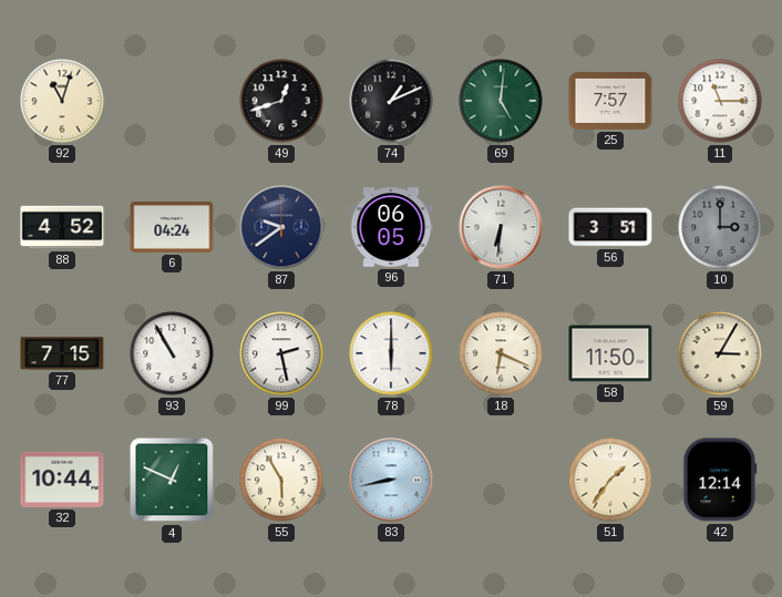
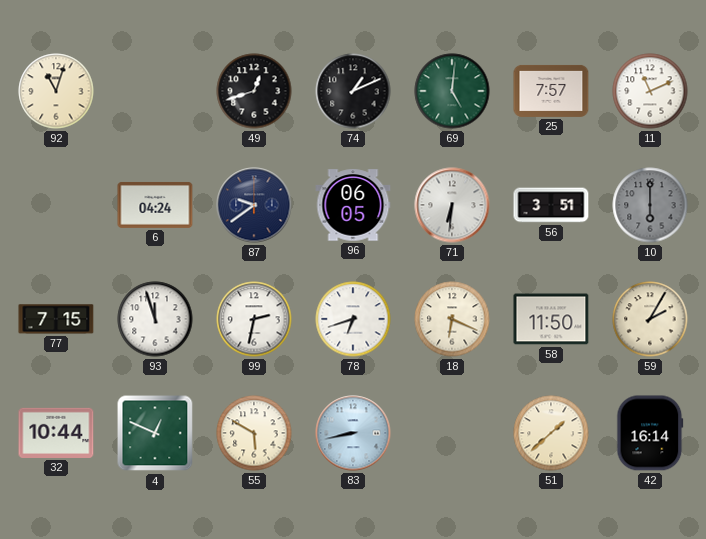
11: 11:15 -> 11:11
88: 4:52 -> none
10: 3:00 -> 6:00
93: 10:55 -> 11:57
99: 2:28 -> 2:32
78: 6:00 -> 6:42
59: 3:05 -> 2:05
55: 5:55 -> 5:50
51: 1:36 -> 1:38
42: 12:14 -> 16:14
